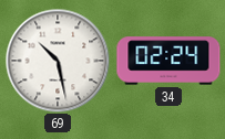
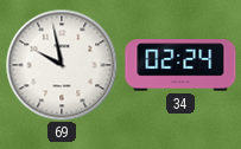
69: 10:28 -> 9:58
